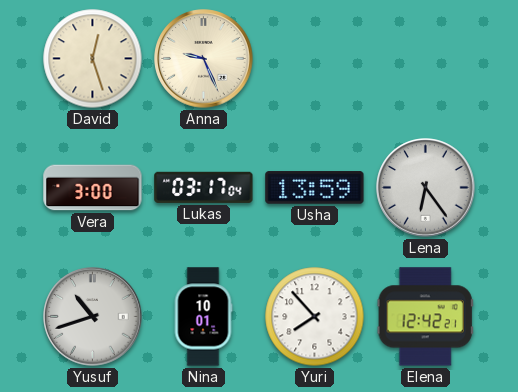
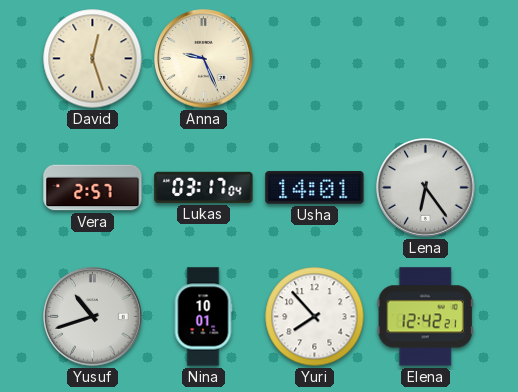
Vera: 3:00 -> 2:57
Usha: 13:59 -> 14:01
